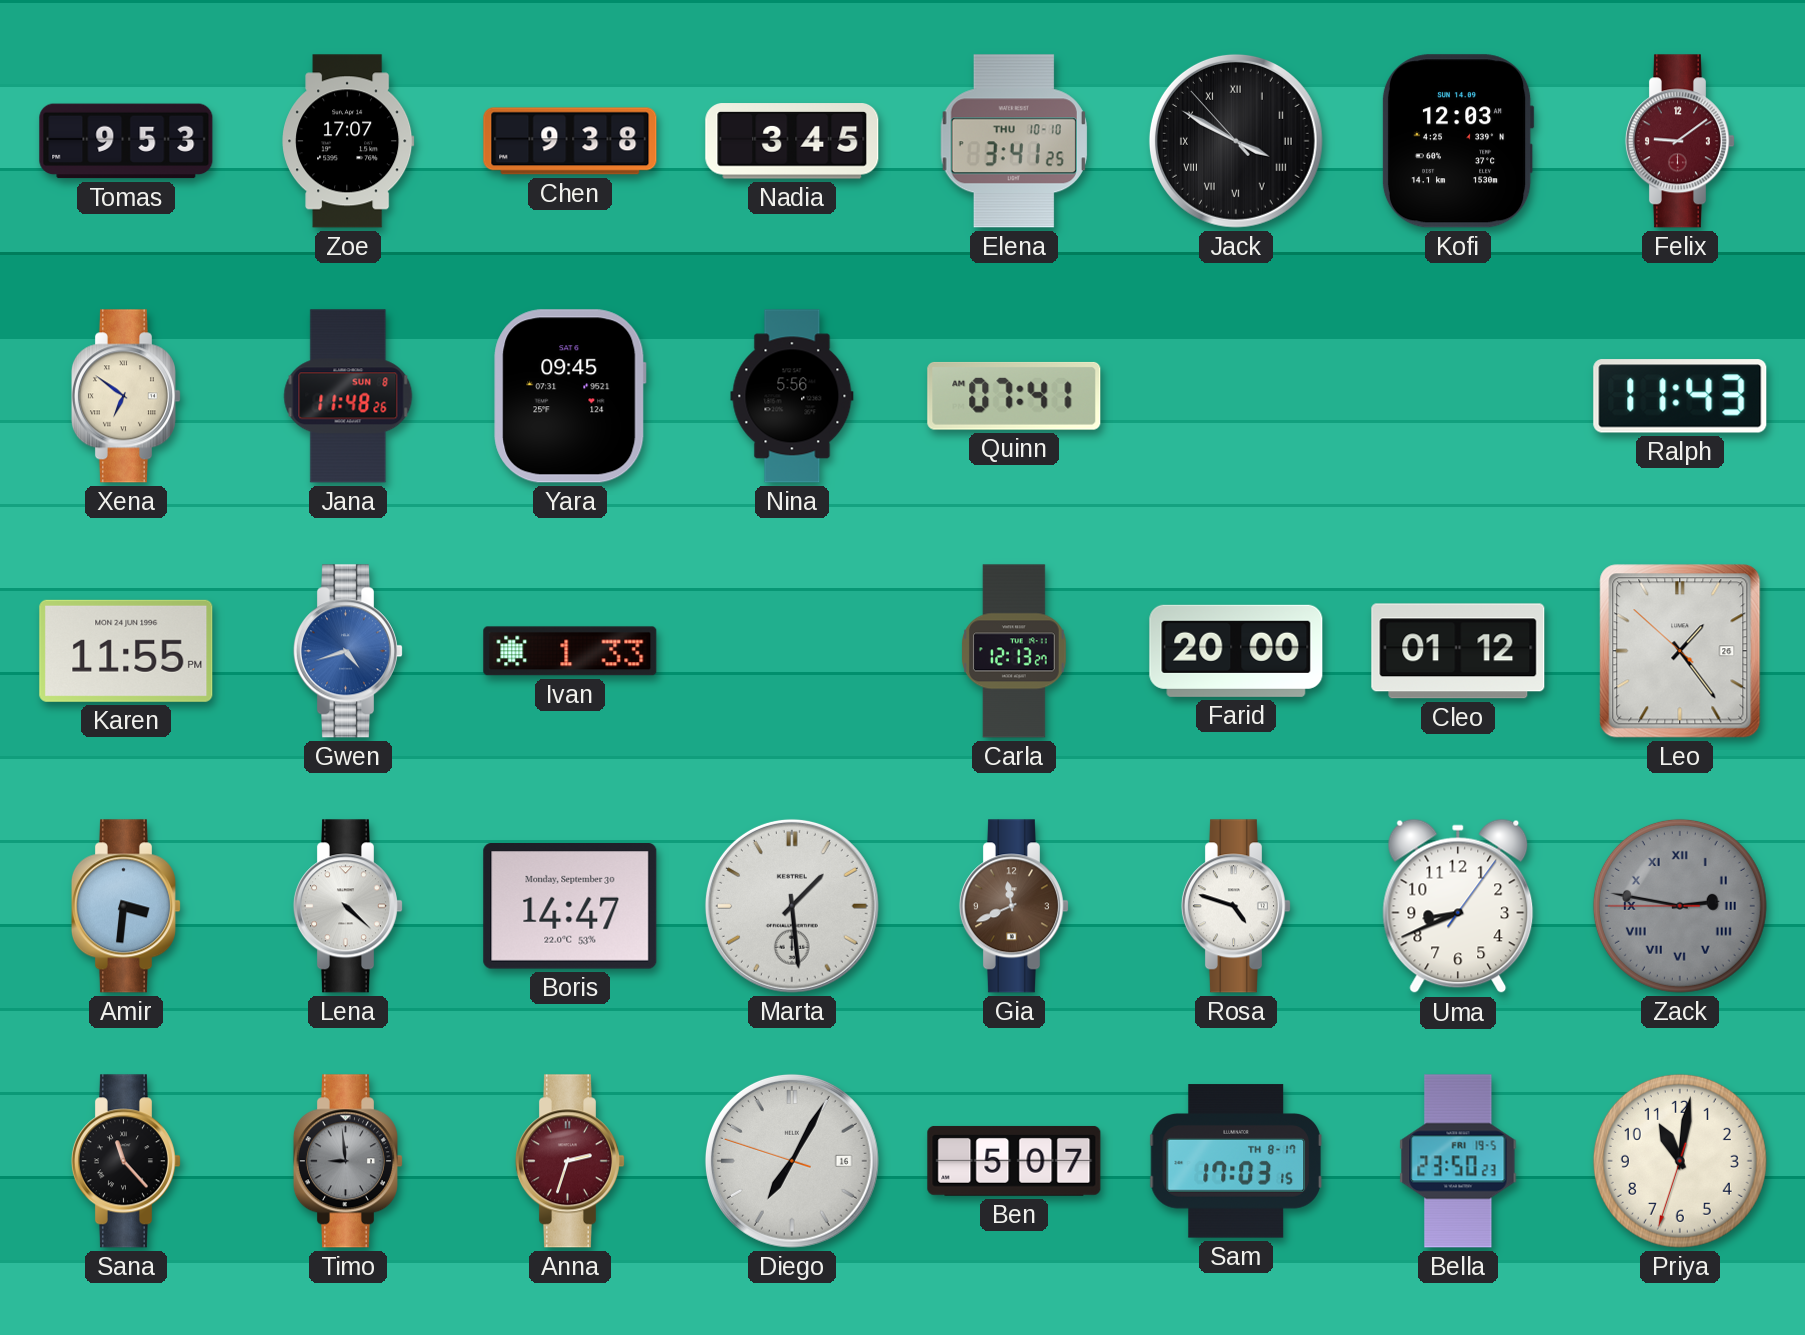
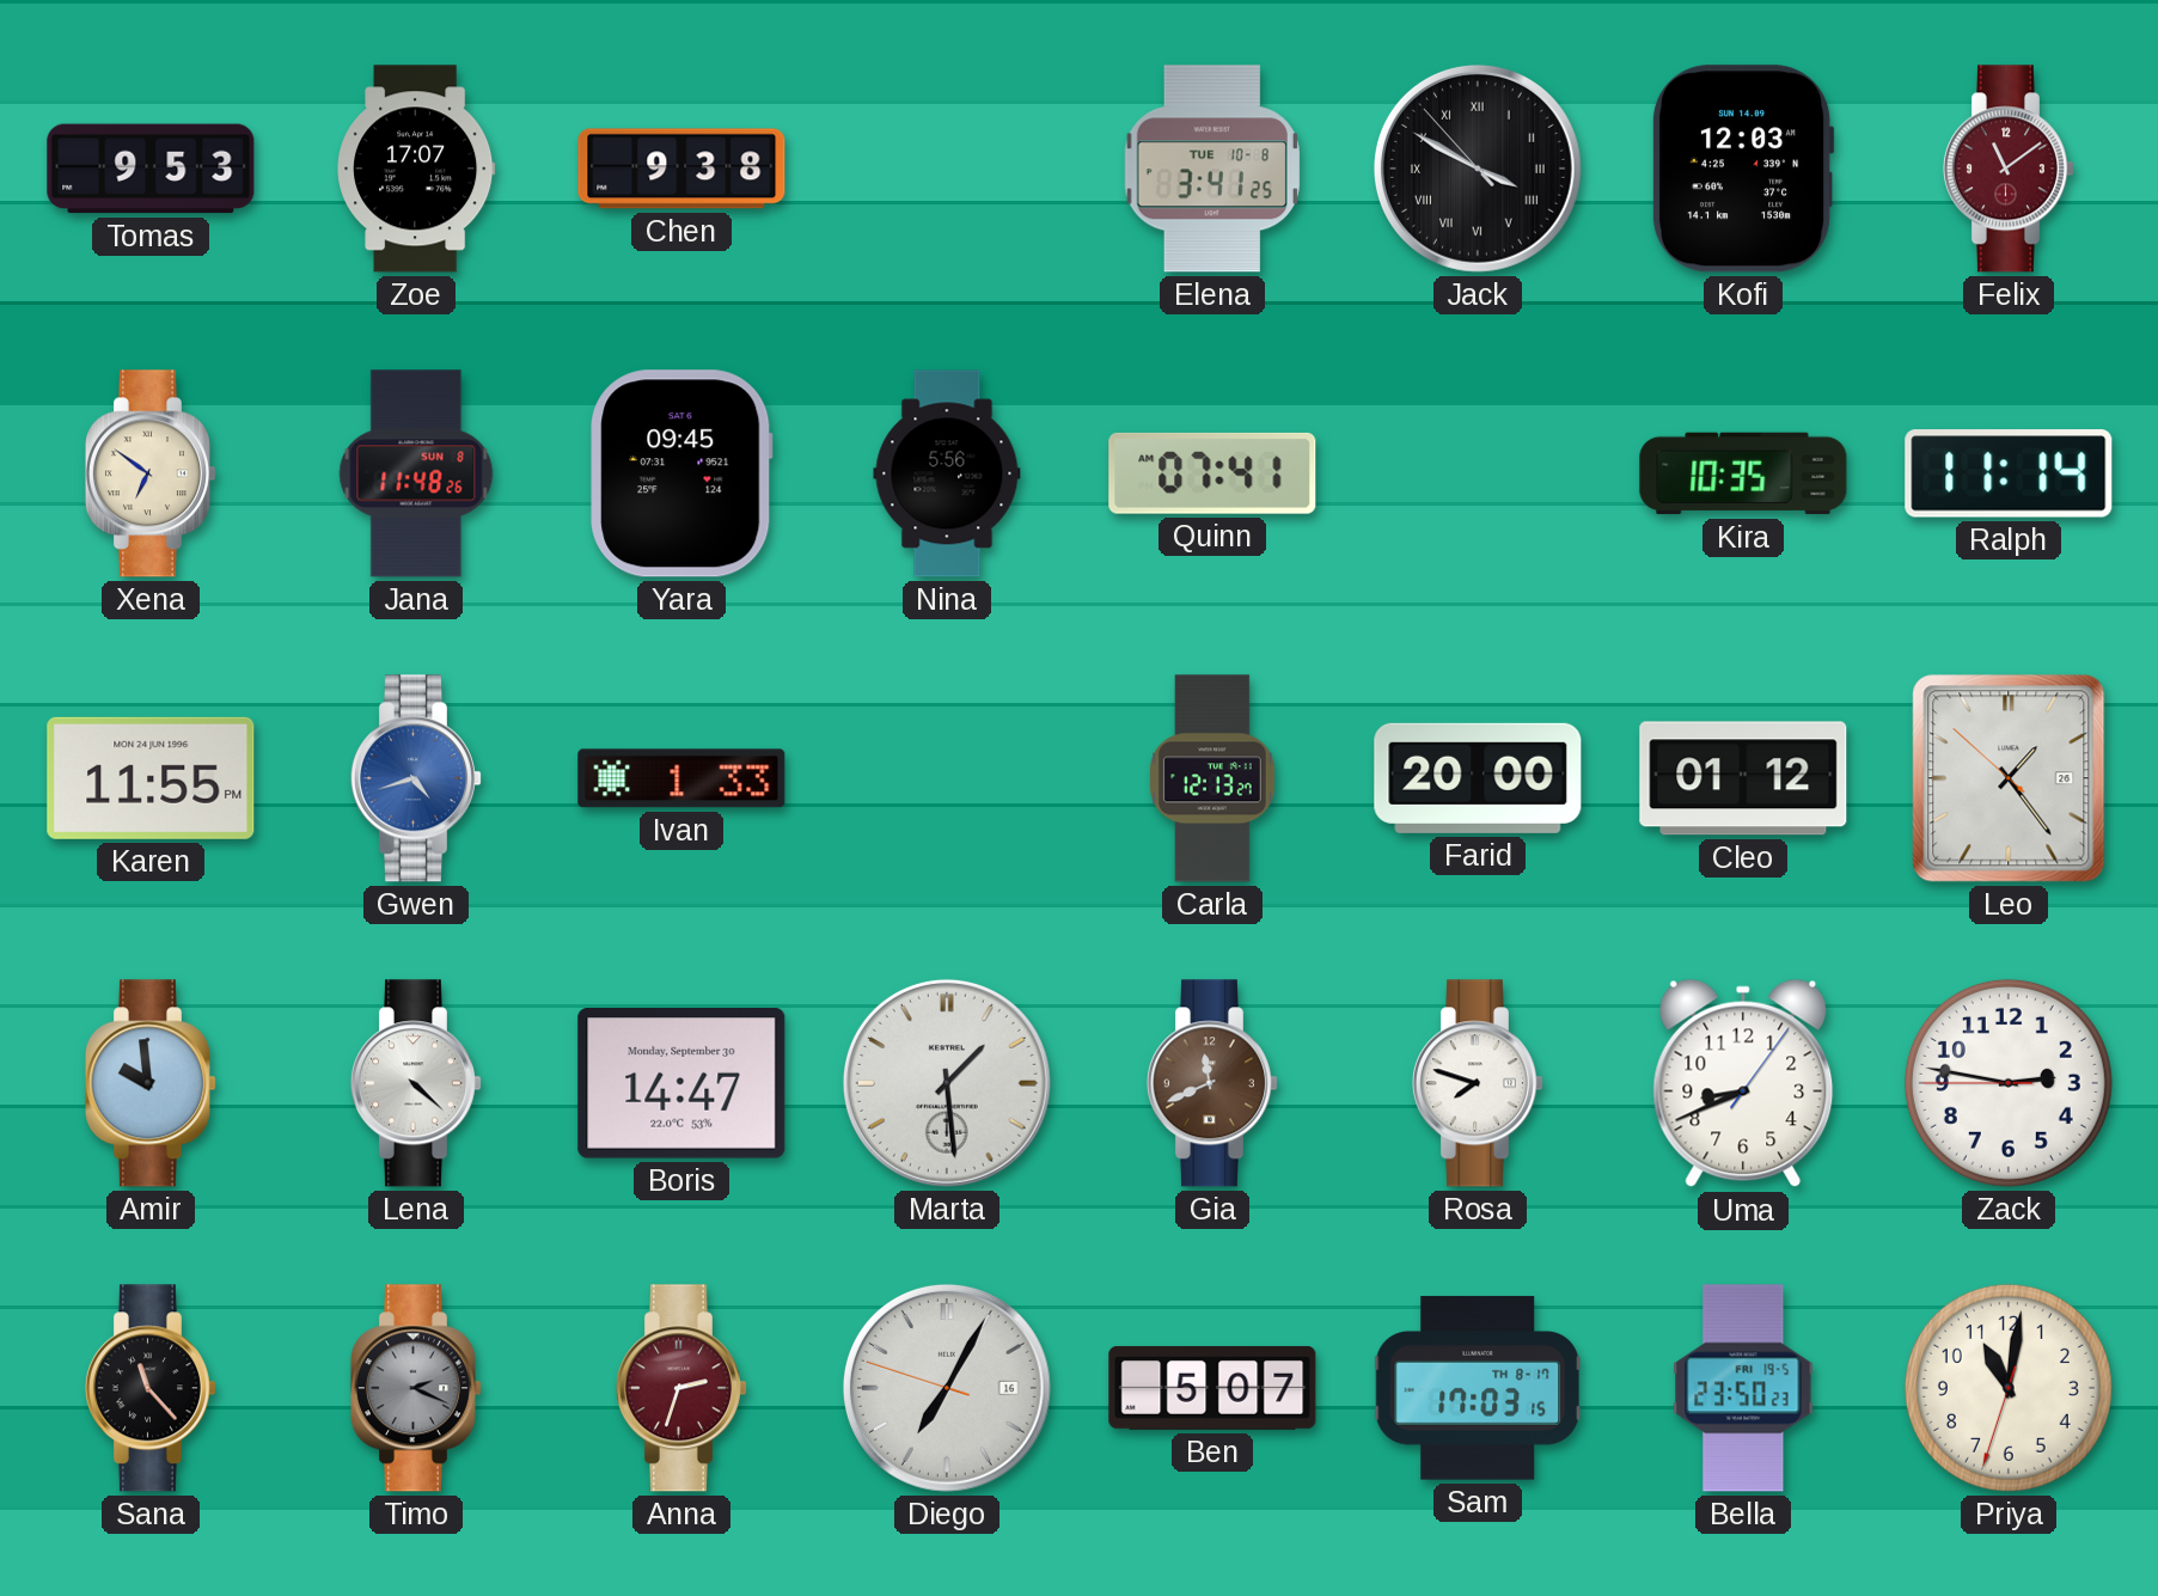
Nadia: 3:45 -> none
Elena date: THU 10-10 -> TUE 10-8
Felix: 9:09 -> 11:09
Kira: none -> 10:35
Ralph: 11:43 -> 11:14
Amir: 3:31 -> 9:59
Rosa: 4:48 -> 7:48
Zack dial: grey -> white
Zack numerals: Roman -> Arabic
Timo: 8:59 -> 2:19
